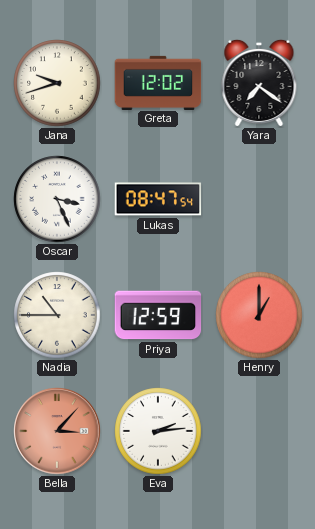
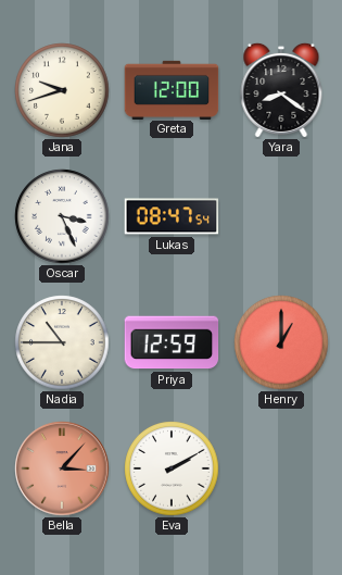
Greta: 12:02 -> 12:00
Yara: 7:21 -> 8:21
Eva: 2:14 -> 2:10
